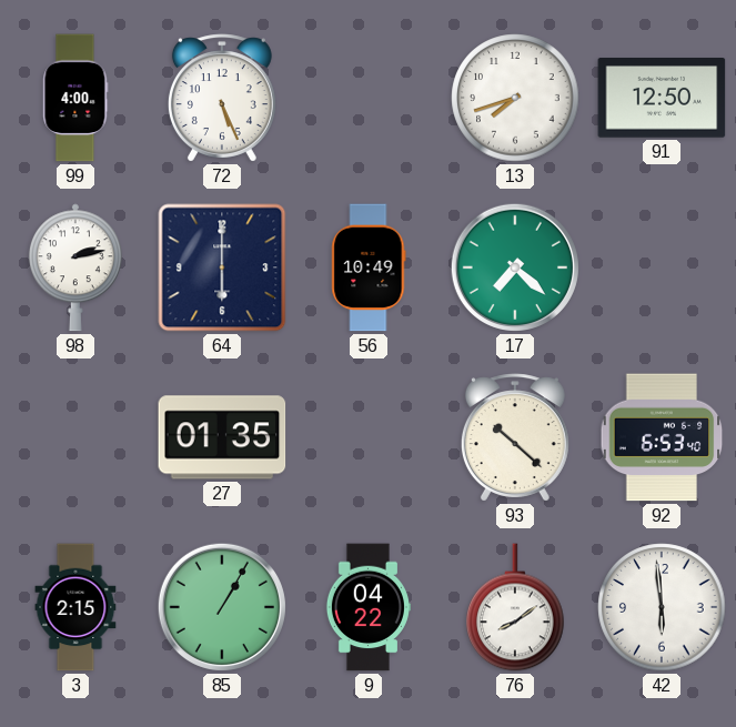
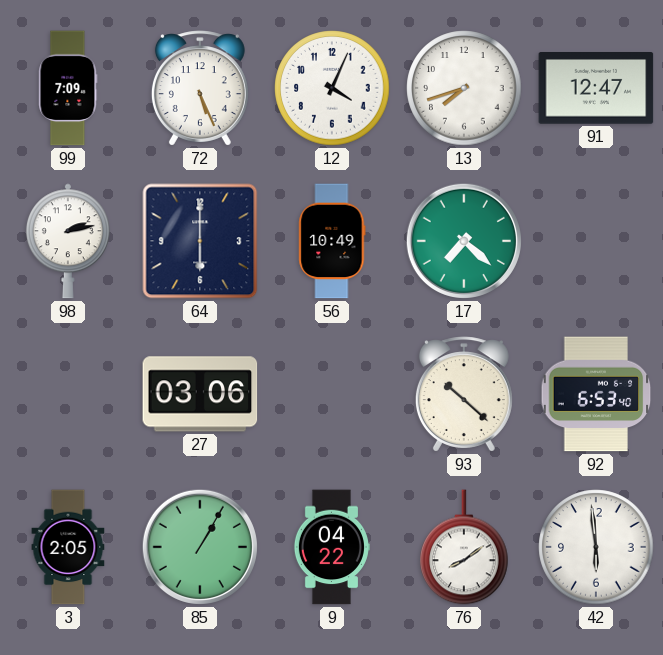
99: 4:00 -> 7:09
12: none -> 4:04
91: 12:50 -> 12:47
27: 01:35 -> 03:06
3: 2:15 -> 2:05
